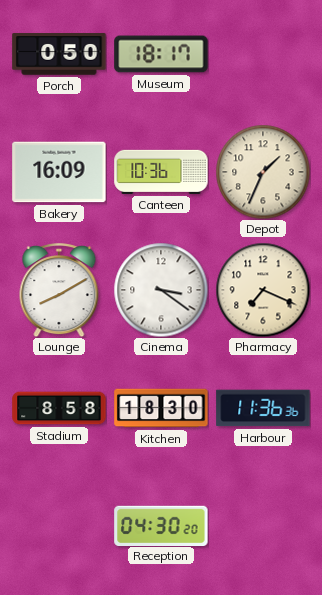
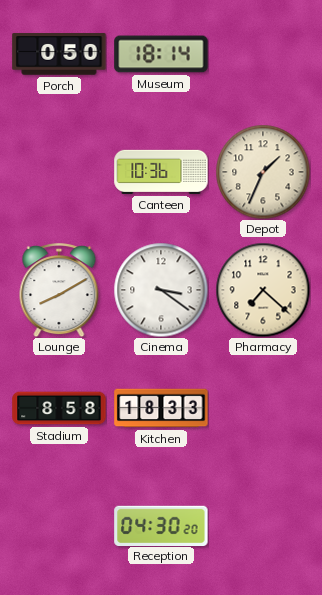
Museum: 18:17 -> 18:14
Bakery: 16:09 -> none
Pharmacy: 7:19 -> 7:22
Kitchen: 18:30 -> 18:33
Harbour: 11:36 -> none
